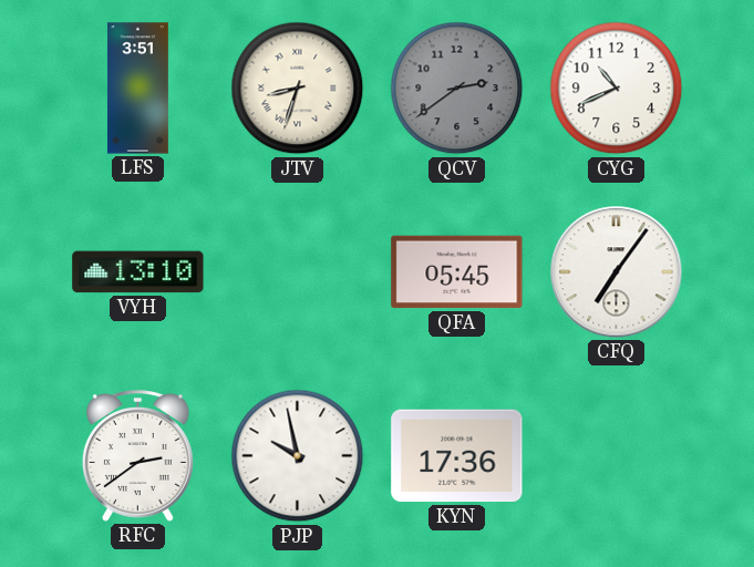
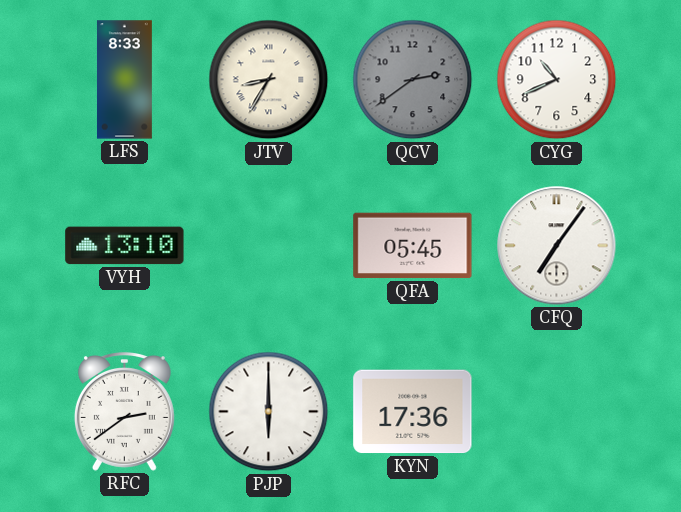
LFS: 3:51 -> 8:33
JTV: 8:33 -> 8:35
PJP: 9:58 -> 6:00
